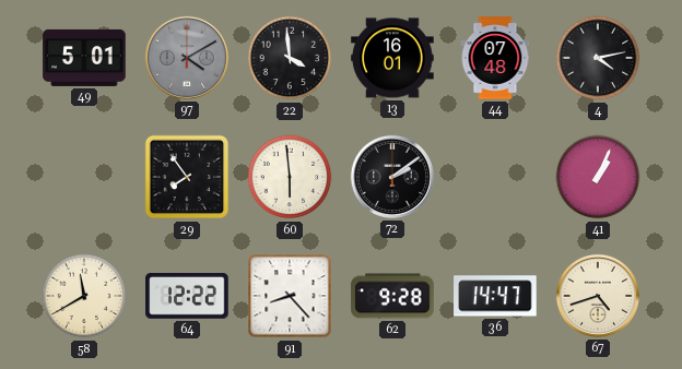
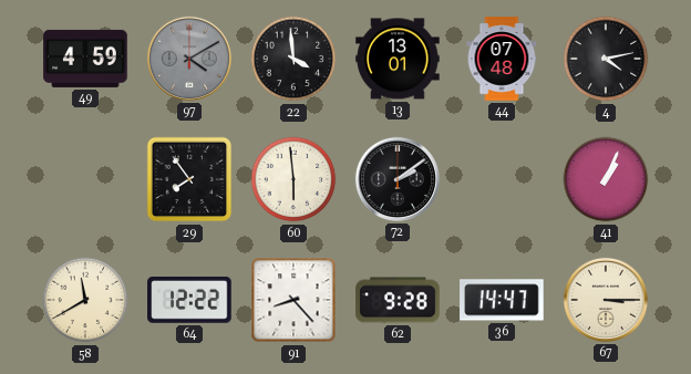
49: 5:01 -> 4:59
13: 16:01 -> 13:01
67: 4:42 -> 3:15
